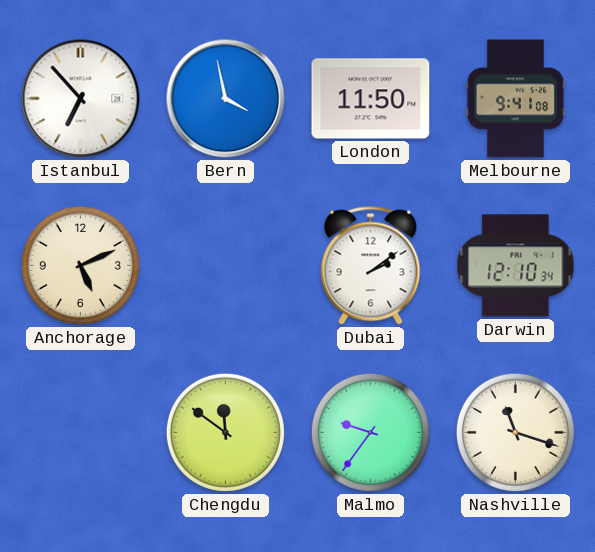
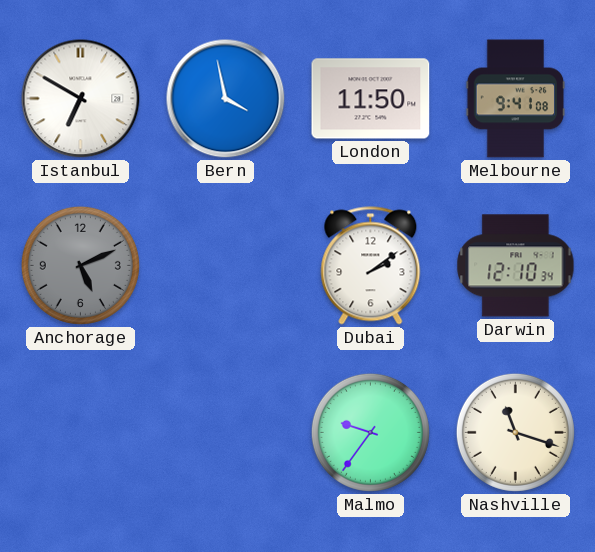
Istanbul: 6:53 -> 6:50
Anchorage dial: cream -> grey
Chengdu: 11:51 -> none
